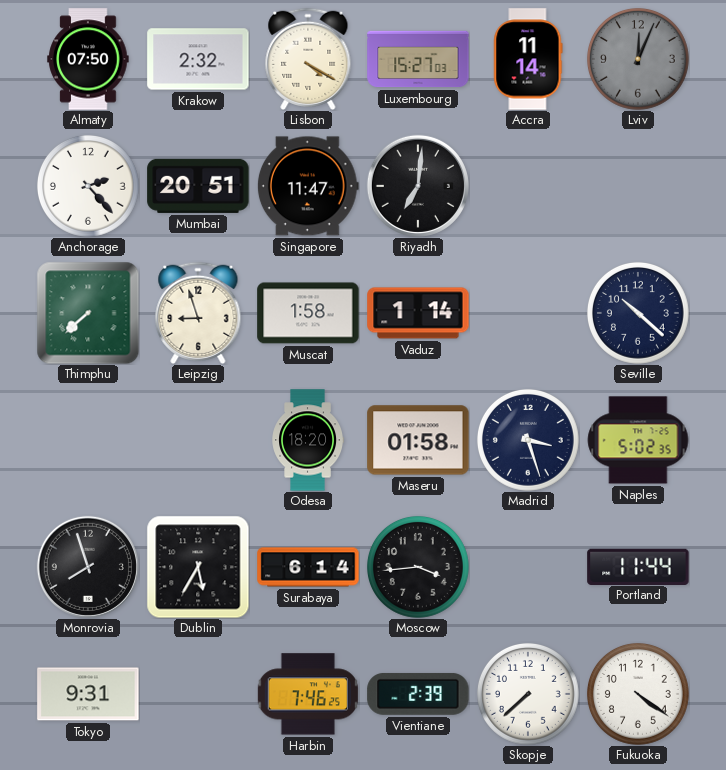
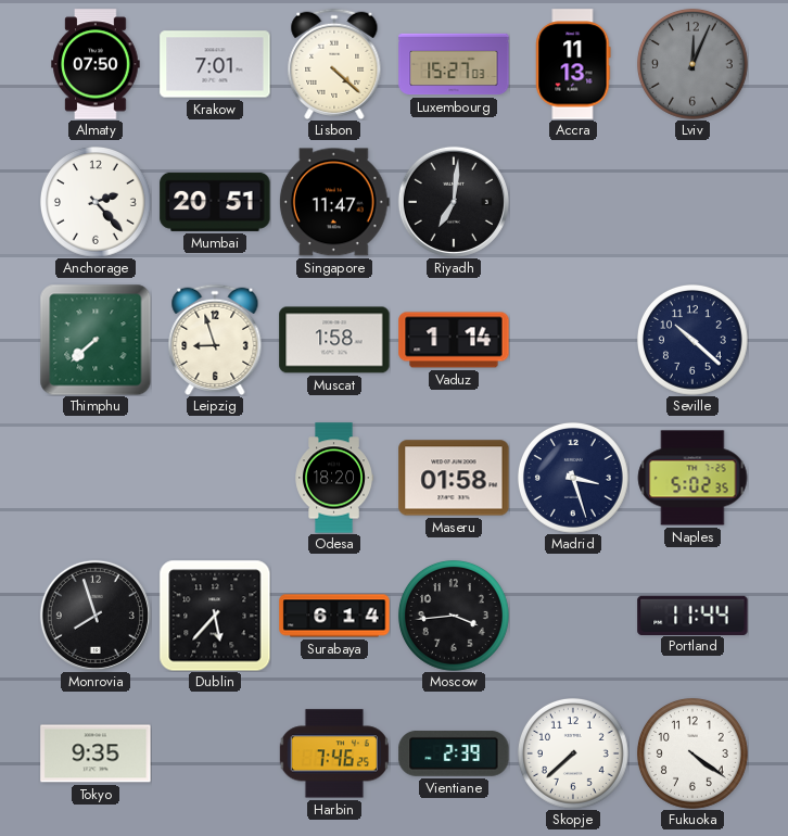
Krakow: 2:32 -> 7:01
Lisbon: 4:20 -> 4:22
Accra: 11:14 -> 11:13
Dublin: 5:35 -> 5:37
Tokyo: 9:31 -> 9:35
